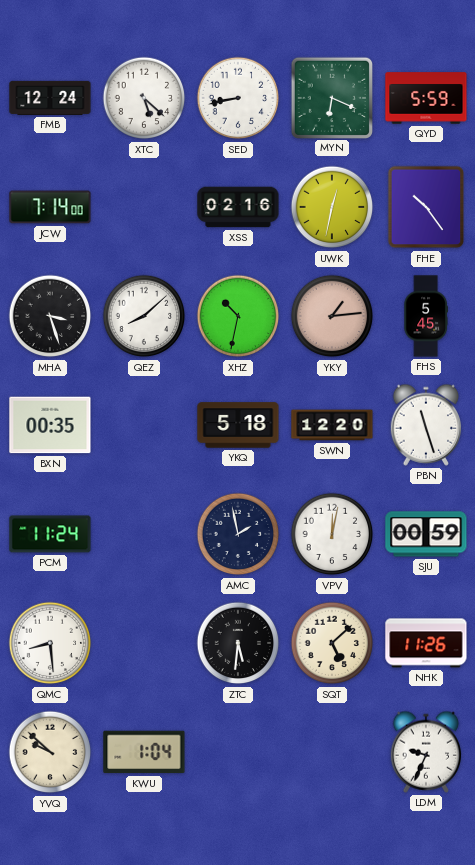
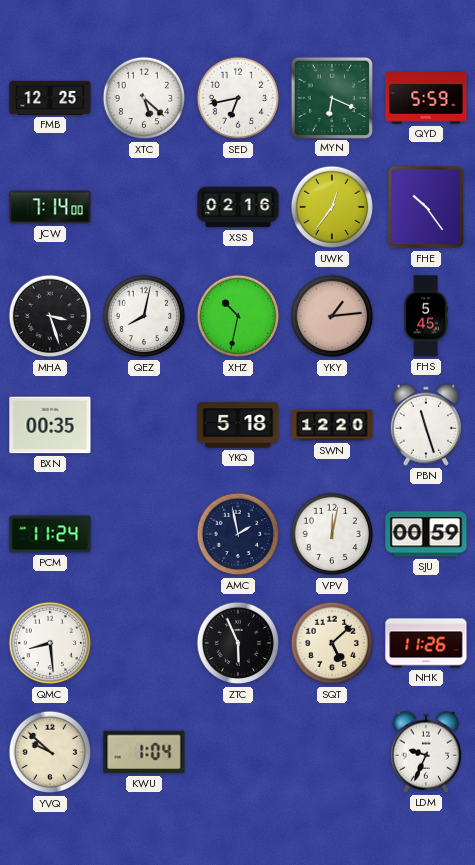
FMB: 12:24 -> 12:25
SED: 8:43 -> 6:43
UWK: 12:32 -> 12:36
QEZ: 8:08 -> 8:02
ZTC: 5:31 -> 5:56
